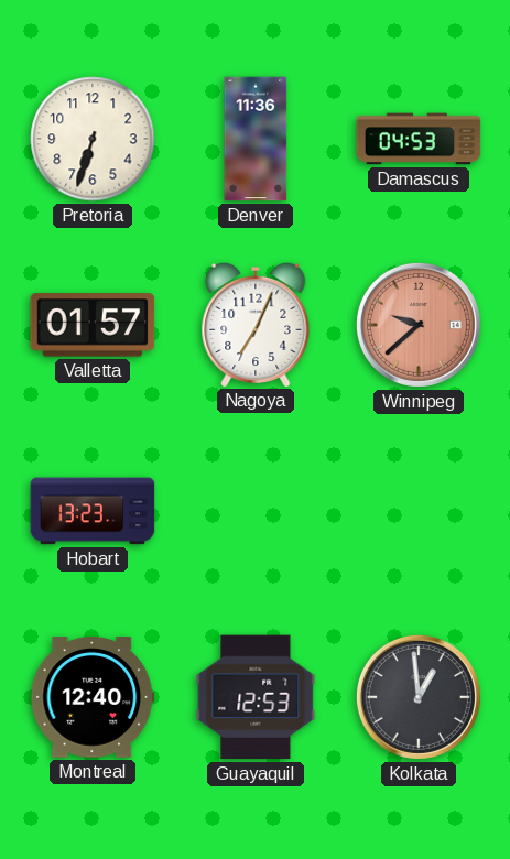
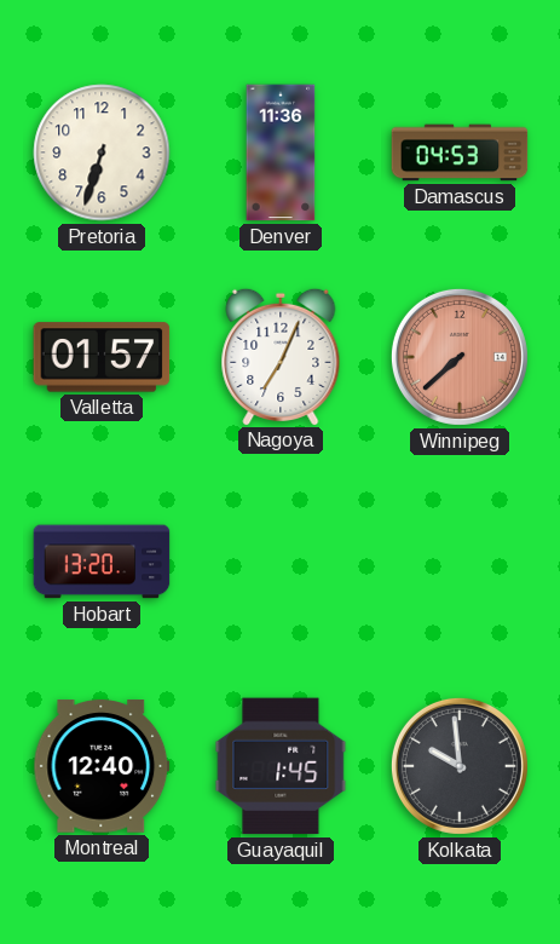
Winnipeg: 9:38 -> 7:38
Hobart: 13:23 -> 13:20
Guayaquil: 12:53 -> 1:45
Kolkata: 12:59 -> 9:59
